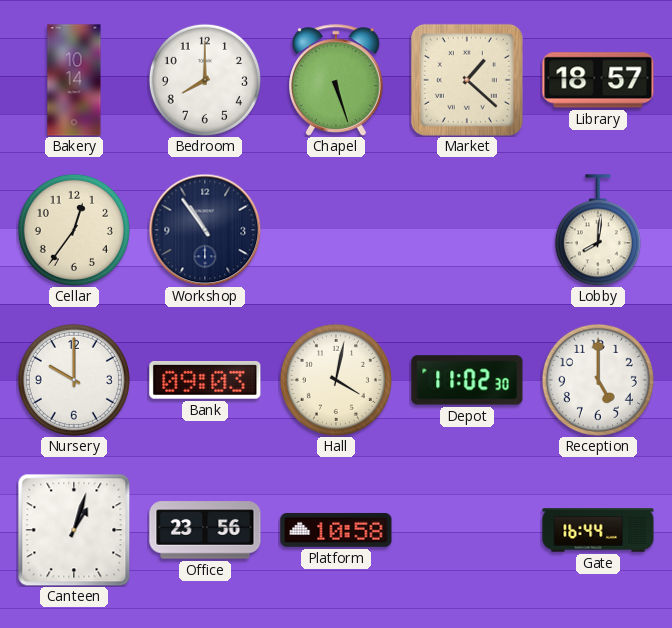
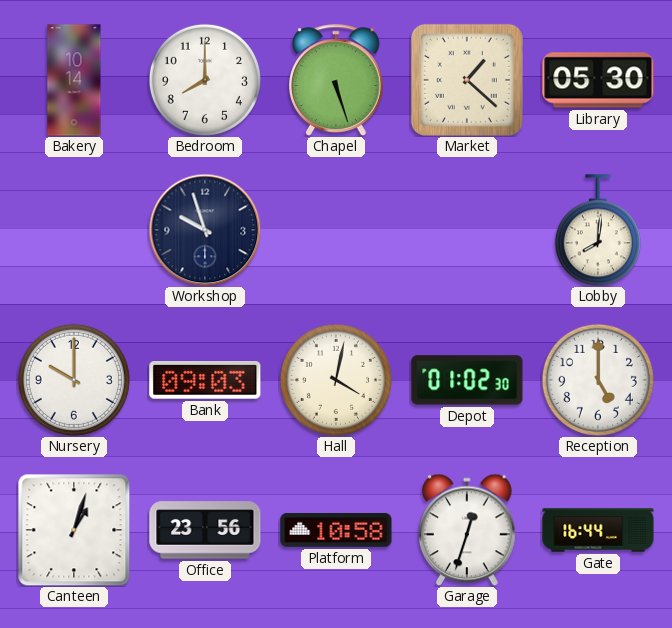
Library: 18:57 -> 05:30
Cellar: 12:36 -> none
Workshop: 10:54 -> 9:57
Depot: 11:02 -> 01:02
Garage: none -> 12:33
